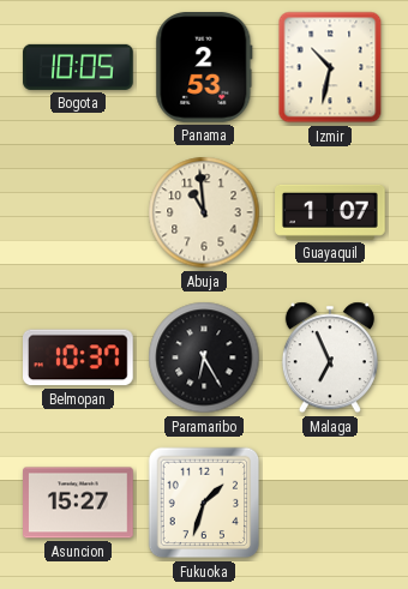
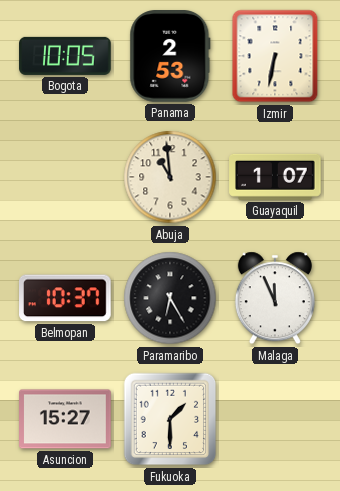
Izmir: 10:32 -> 6:32
Malaga: 6:56 -> 11:56
Fukuoka: 1:33 -> 1:30
